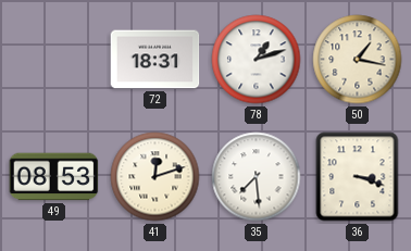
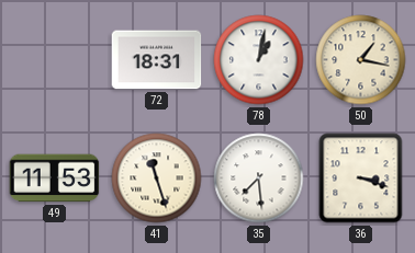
78: 1:12 -> 1:02
49: 08:53 -> 11:53
41: 12:12 -> 11:27
